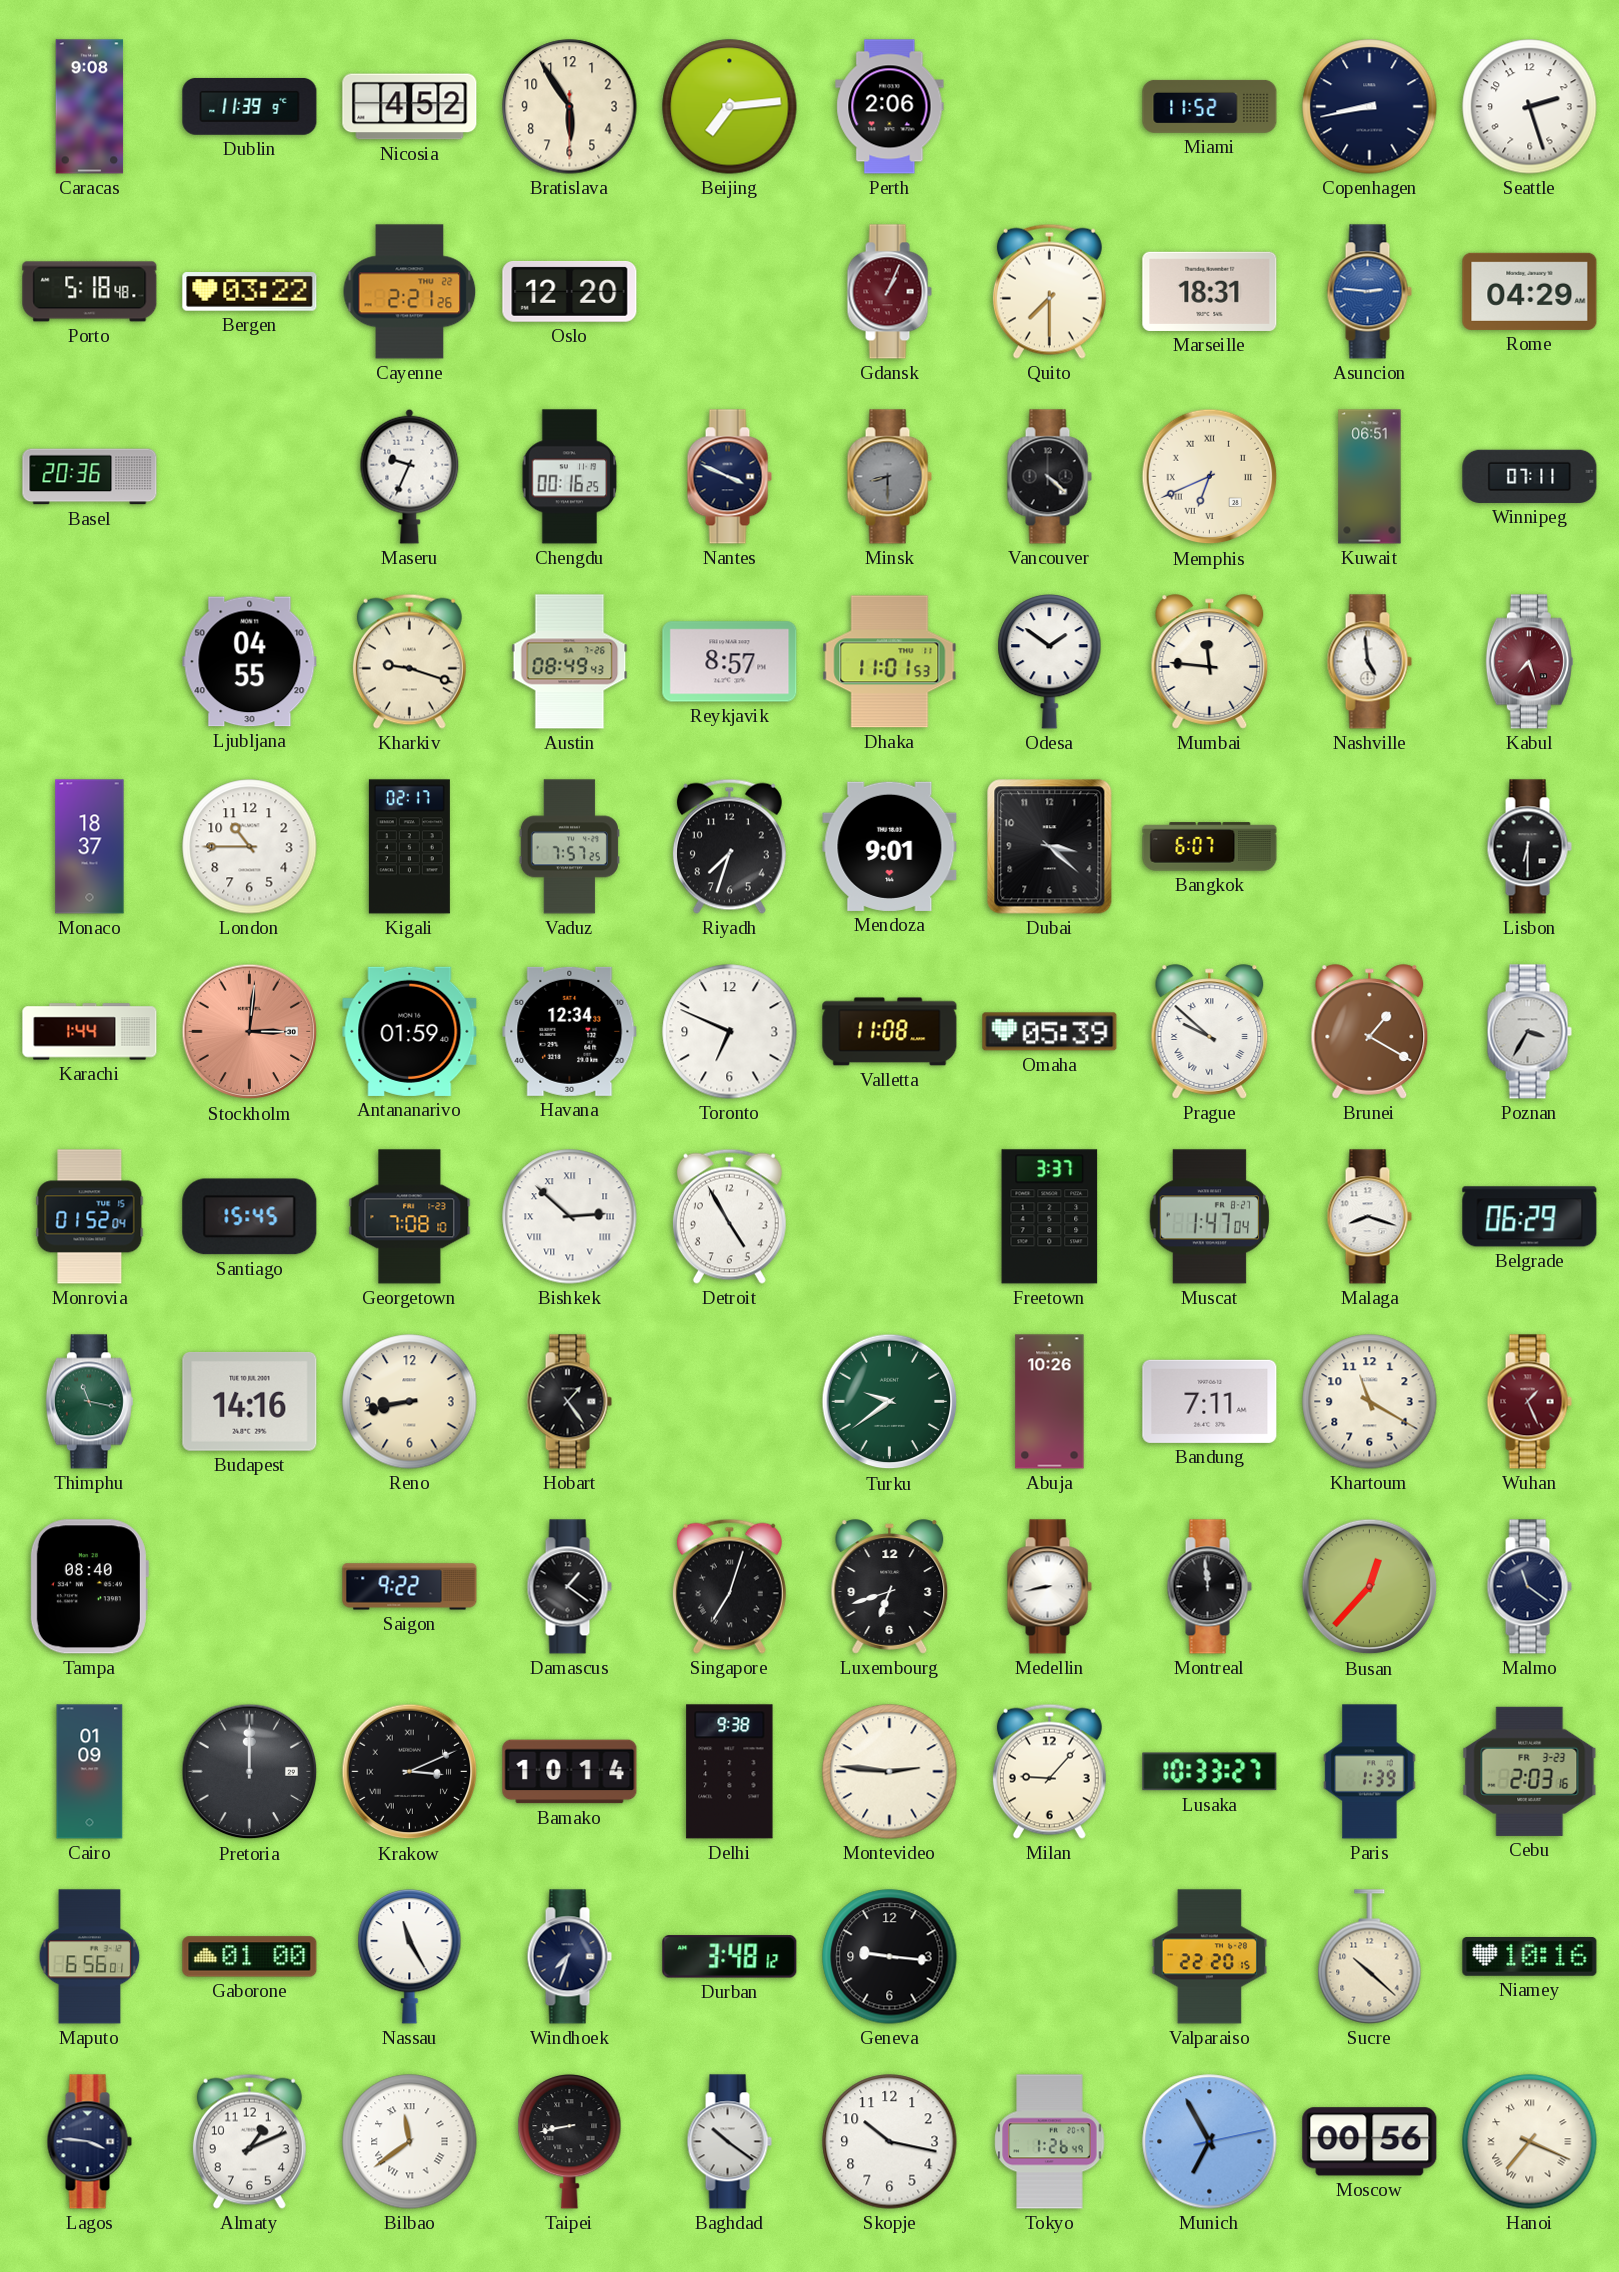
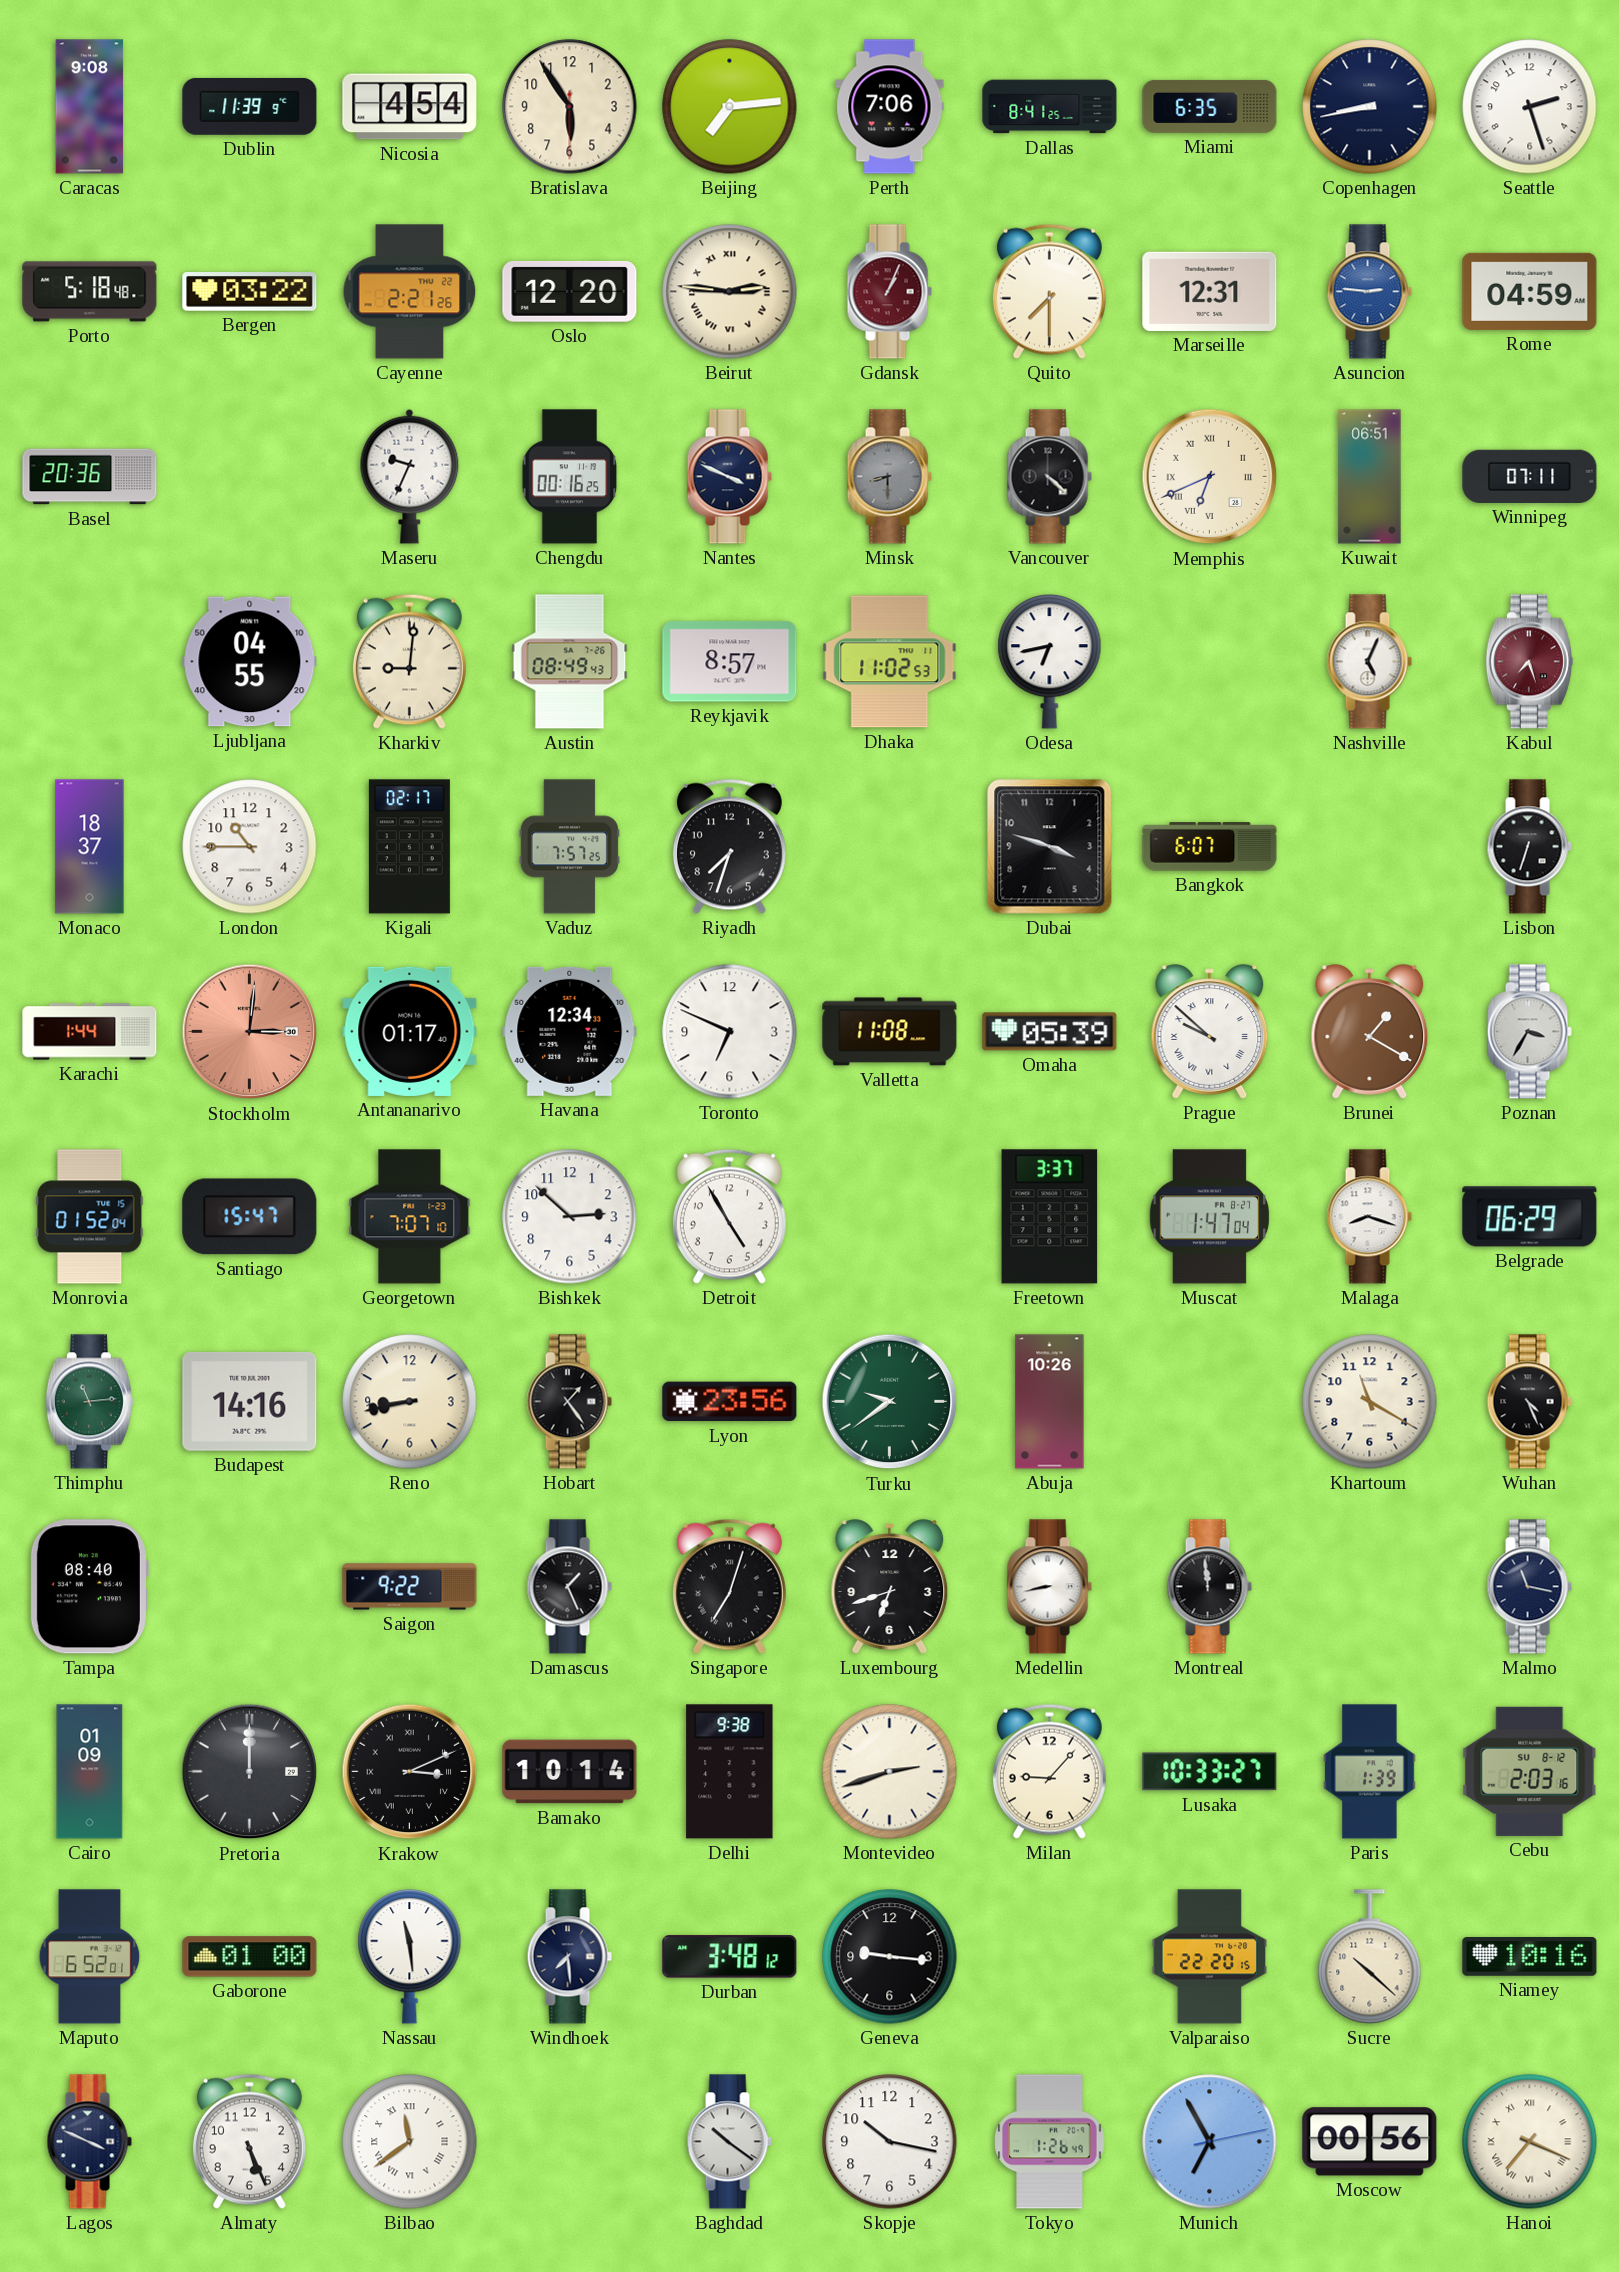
Nicosia: 4:52 -> 4:54
Perth: 2:06 -> 7:06
Dallas: none -> 8:41
Miami: 11:52 -> 6:35
Beirut: none -> 2:46
Marseille: 18:31 -> 12:31
Rome: 04:29 -> 04:59
Kharkiv: 9:18 -> 9:01
Dhaka: 11:01 -> 11:02
Odesa: 1:51 -> 6:43
Mumbai: 11:46 -> none
Nashville: 4:59 -> 5:04
Mendoza: 9:01 -> none
Dubai: 3:22 -> 3:48
Lisbon: 6:30 -> 6:33
Antananarivo: 01:59 -> 01:17
Santiago: 15:45 -> 15:47
Georgetown: 7:08 -> 7:07
Bishkek numerals: Roman -> Arabic
Thimphu: 11:17 -> 11:14
Lyon: none -> 23:56
Bandung: 7:11 -> none
Wuhan: 1:26 -> 4:26
Wuhan dial: burgundy -> black
Damascus: 1:21 -> 1:26
Busan: 12:37 -> none
Malmo: 11:21 -> 11:17
Montevideo: 2:46 -> 2:42
Cebu date: FR 3-23 -> SU 8-12
Maputo: 6:56 -> 6:52
Nassau: 11:25 -> 11:29
Windhoek: 7:33 -> 7:29
Lagos: 3:46 -> 3:49
Almaty: 1:11 -> 5:26
Taipei: 8:43 -> none
